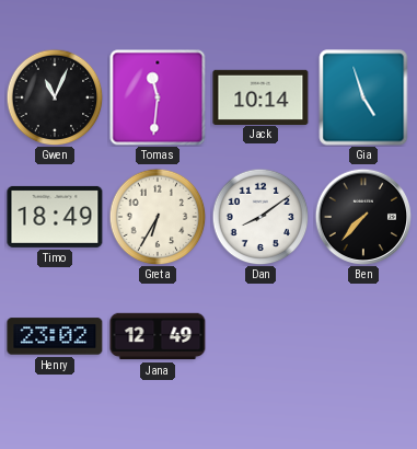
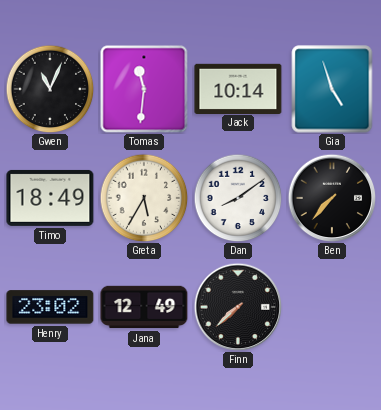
Greta: 6:35 -> 5:35
Finn: none -> 7:38
